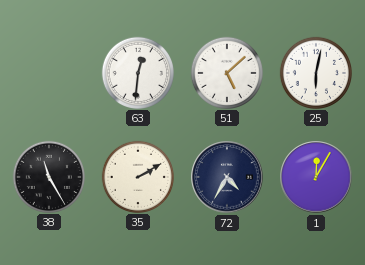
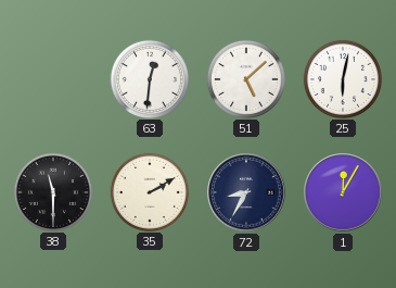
38: 11:25 -> 11:30
72: 4:35 -> 8:35
